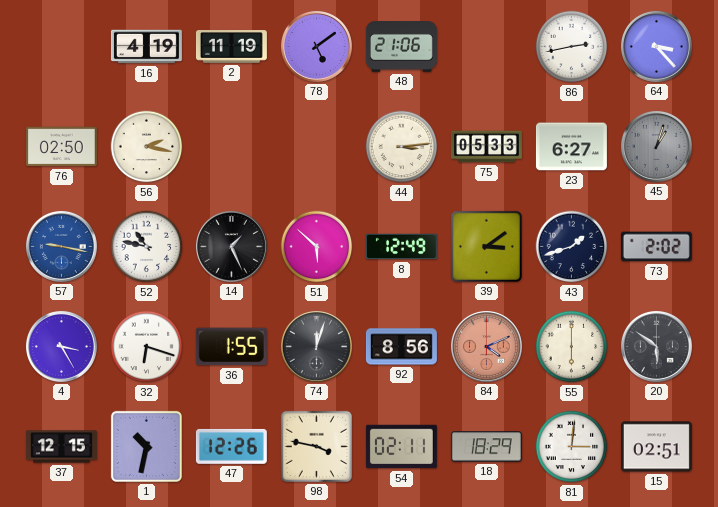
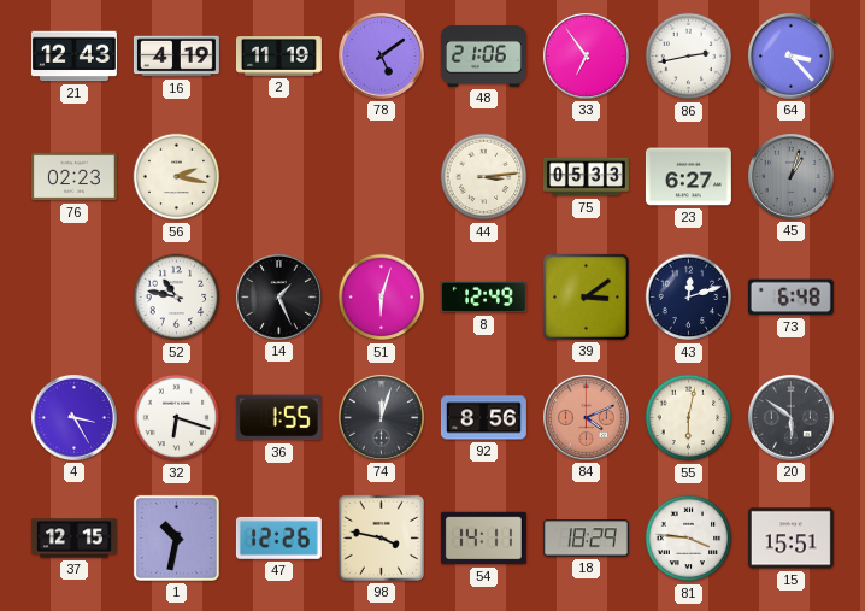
21: none -> 12:43
33: none -> 6:54
76: 02:50 -> 02:23
57: 9:17 -> none
51: 5:52 -> 6:03
43: 1:42 -> 12:12
73: 2:02 -> 6:48
55: 6:00 -> 6:02
54: 02:11 -> 14:11
81: 3:01 -> 3:46
15: 02:51 -> 15:51
